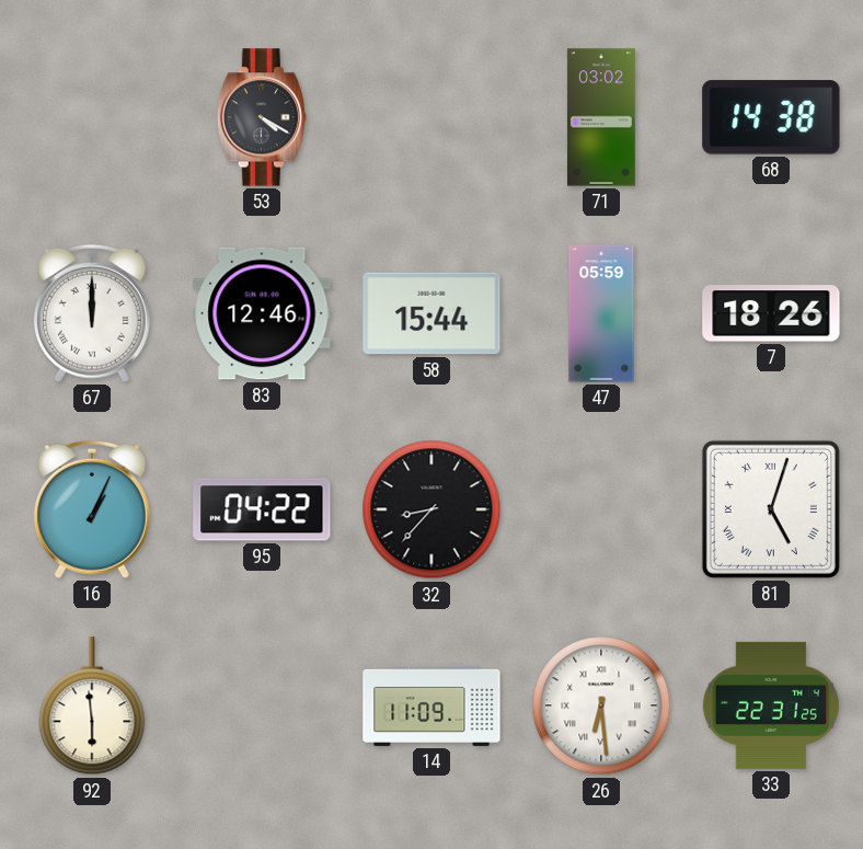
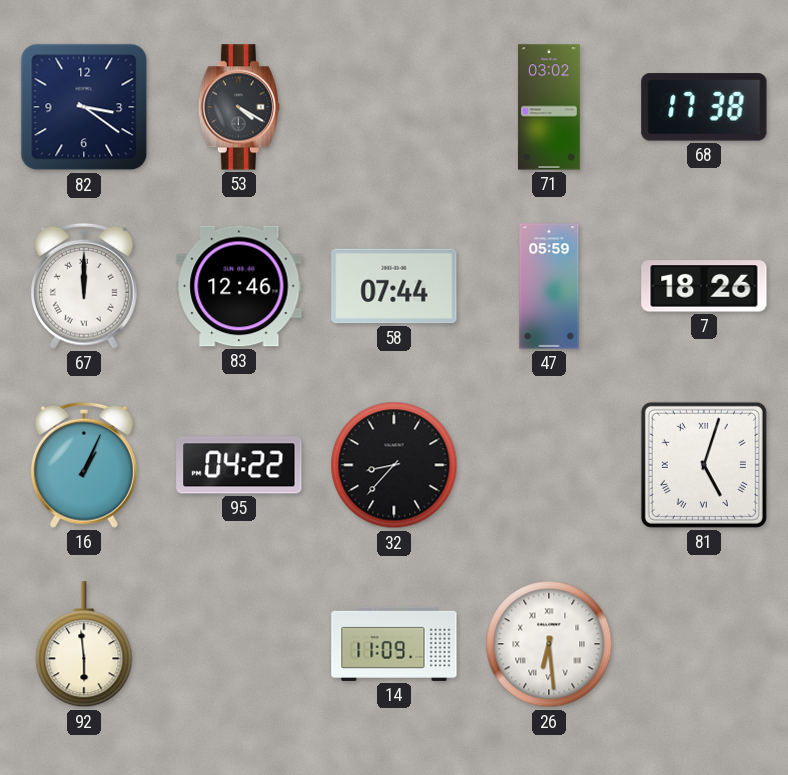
82: none -> 3:21
68: 14:38 -> 17:38
58: 15:44 -> 07:44
33: 22:31 -> none
